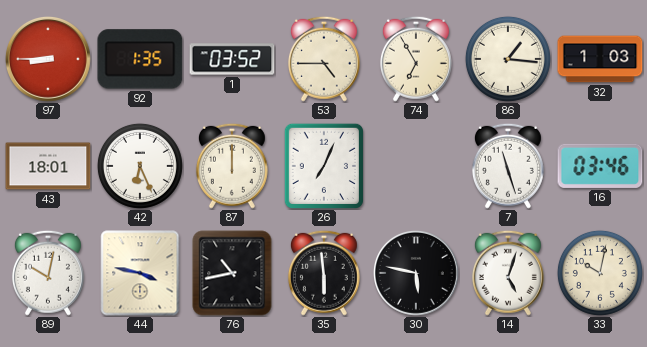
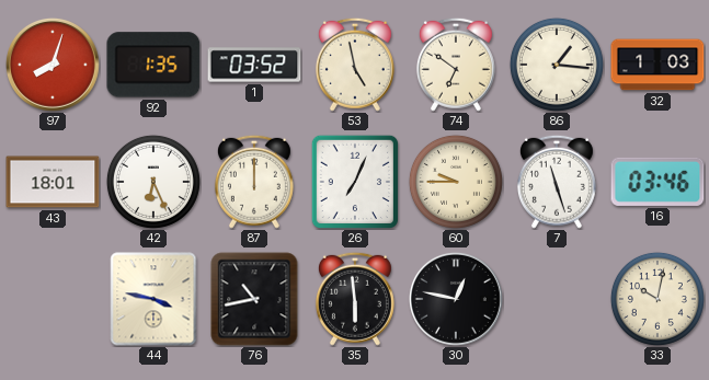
97: 8:45 -> 8:03
53: 4:45 -> 4:58
74: 6:55 -> 6:51
60: none -> 9:45
89: 10:02 -> none
30: 5:47 -> 12:47
14: 5:03 -> none
